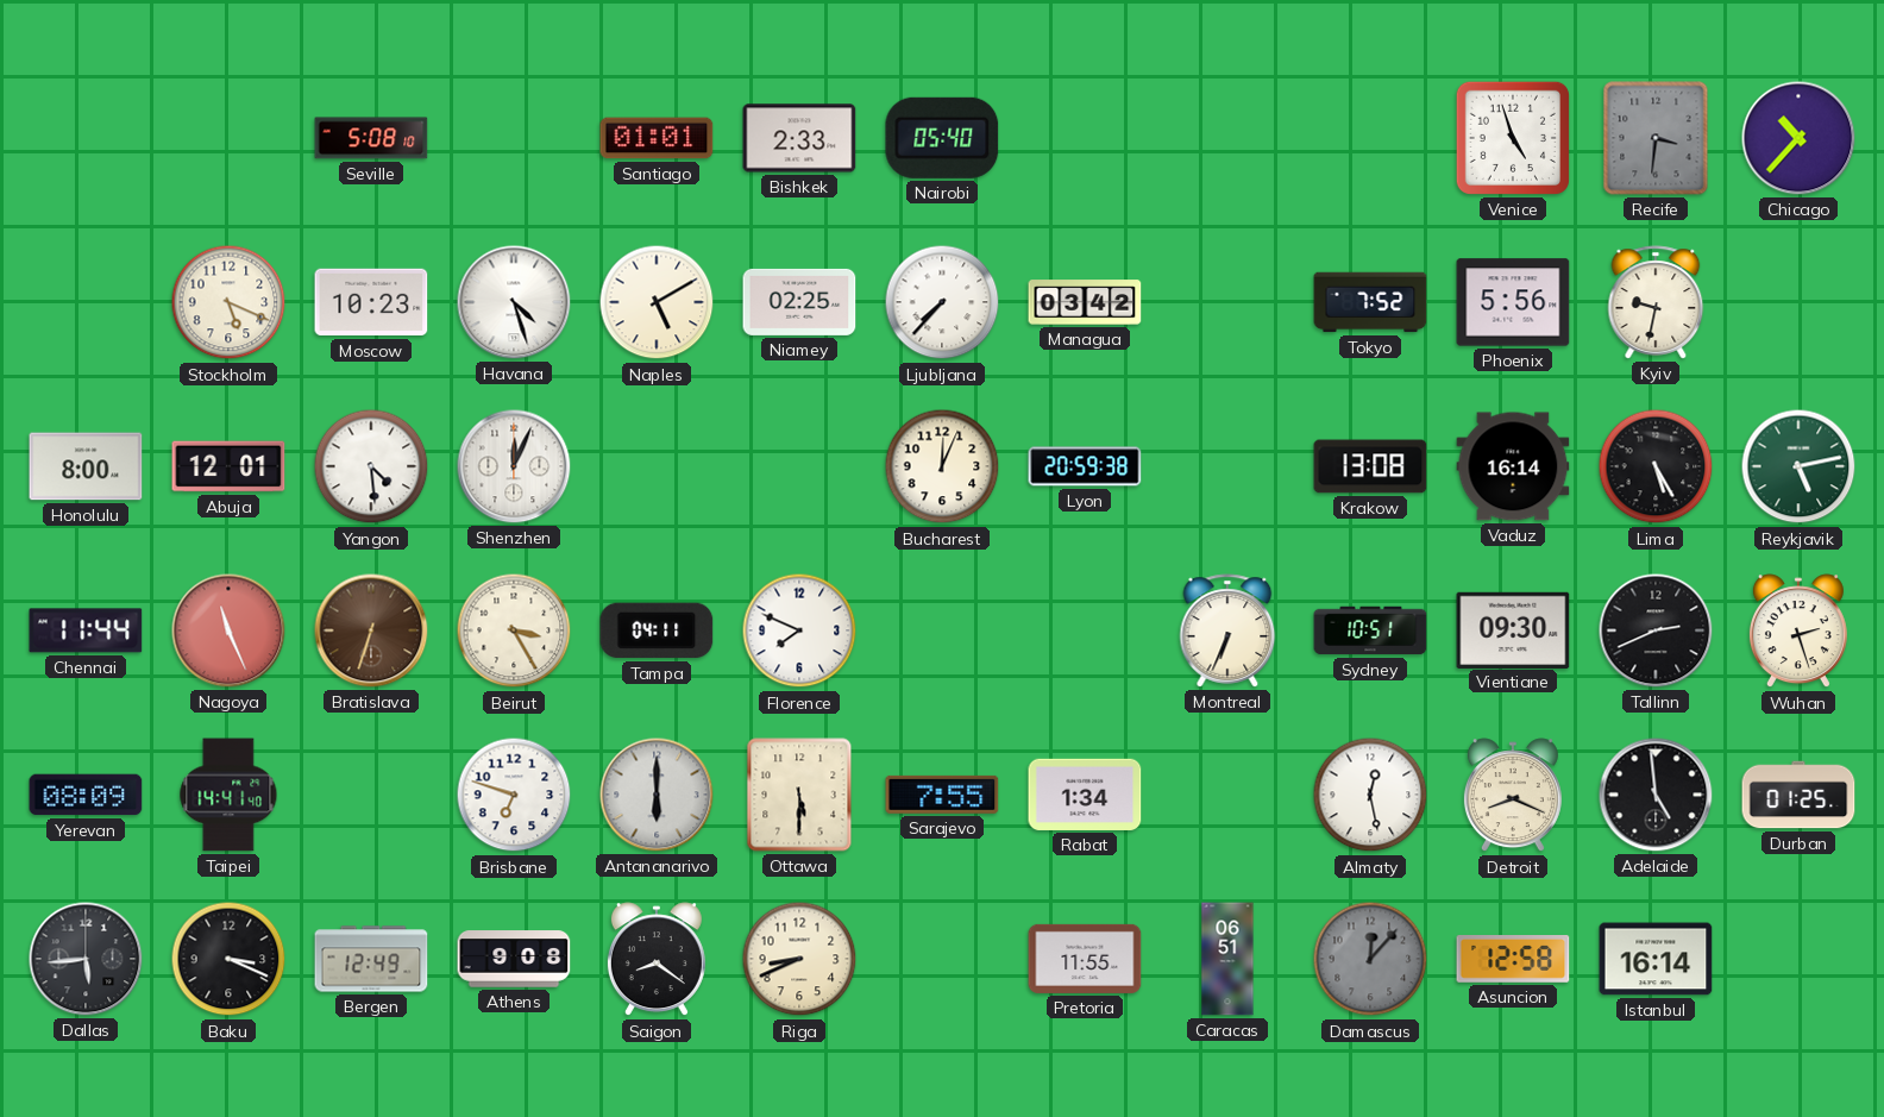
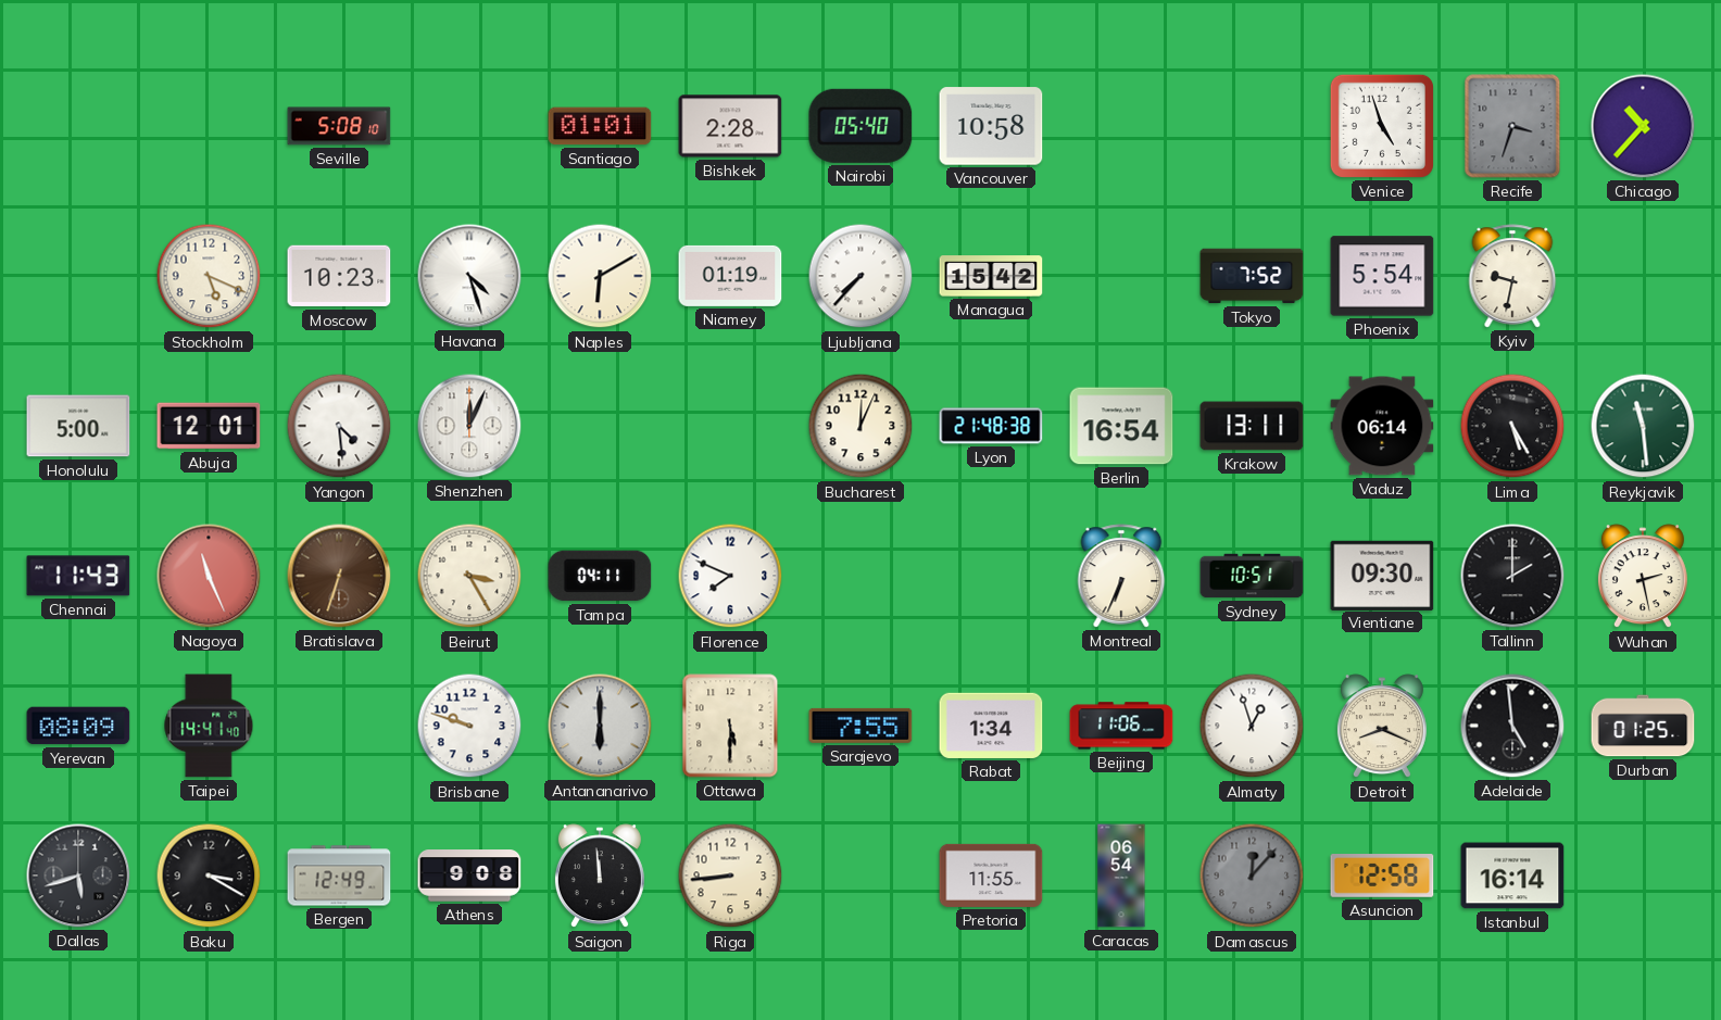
Bishkek: 2:33 -> 2:28
Vancouver: none -> 10:58
Recife: 3:31 -> 3:33
Naples: 5:10 -> 6:10
Niamey: 02:25 -> 01:19
Managua: 03:42 -> 15:42
Phoenix: 5:56 -> 5:54
Honolulu: 8:00 -> 5:00
Lyon: 20:59 -> 21:48
Berlin: none -> 16:54
Krakow: 13:08 -> 13:11
Vaduz: 16:14 -> 06:14
Reykjavik: 5:13 -> 11:29
Chennai: 11:44 -> 11:43
Tallinn: 2:41 -> 2:00
Wuhan: 2:27 -> 2:28
Brisbane: 6:48 -> 9:48
Beijing: none -> 11:06
Almaty: 12:28 -> 12:57
Dallas: 5:44 -> 5:42
Baku: 3:19 -> 3:20
Saigon: 8:21 -> 11:59
Riga: 8:41 -> 8:44
Caracas: 06:51 -> 06:54
